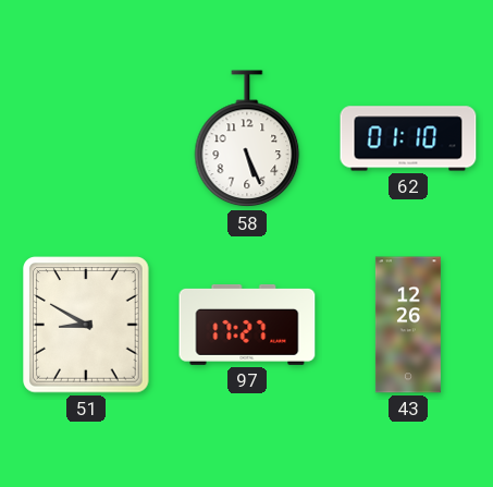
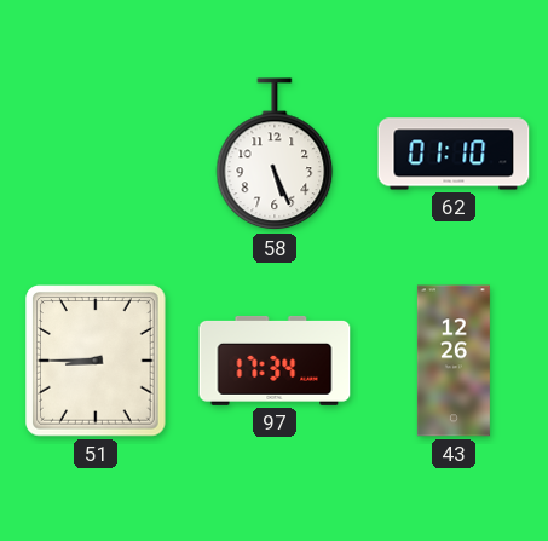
51: 8:50 -> 8:45
97: 17:27 -> 17:34
